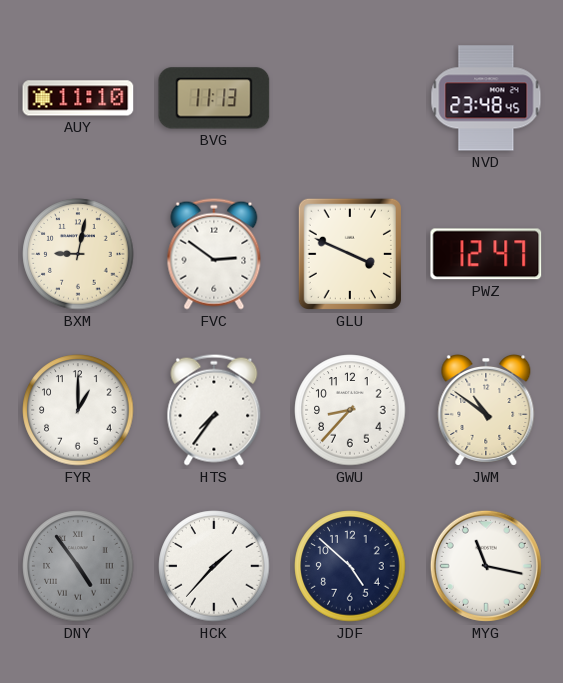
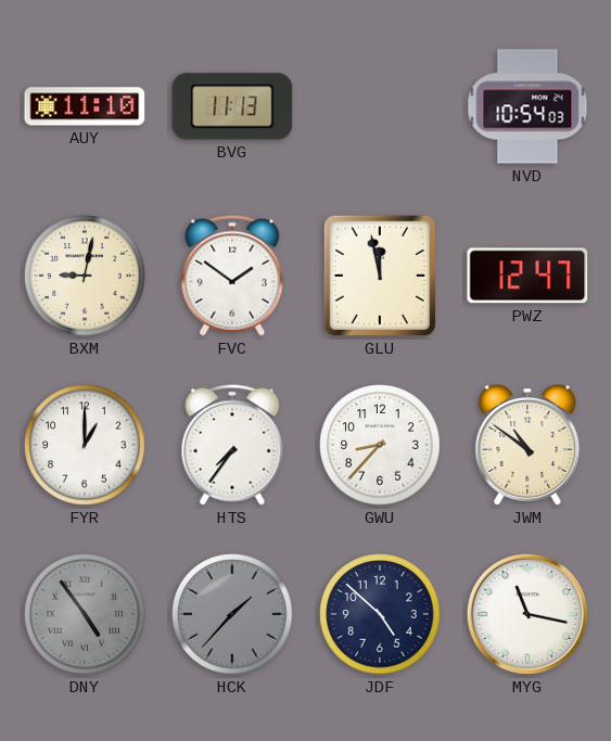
NVD: 23:48 -> 10:54
FVC: 2:51 -> 1:51
GLU: 3:49 -> 11:58
HCK dial: white -> grey
